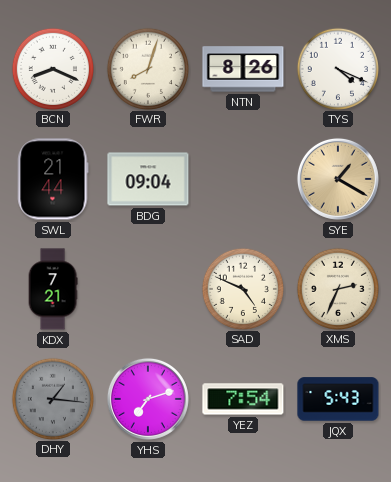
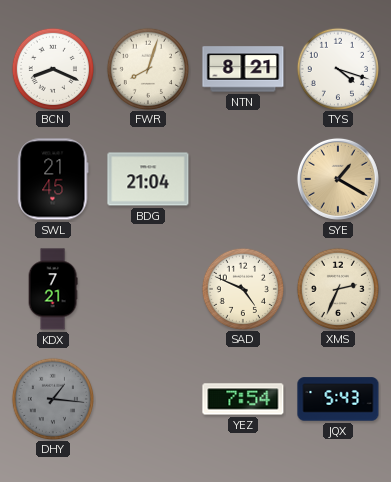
NTN: 8:26 -> 8:21
TYS: 4:19 -> 4:18
SWL: 21:44 -> 21:45
BDG: 09:04 -> 21:04
YHS: 7:12 -> none
